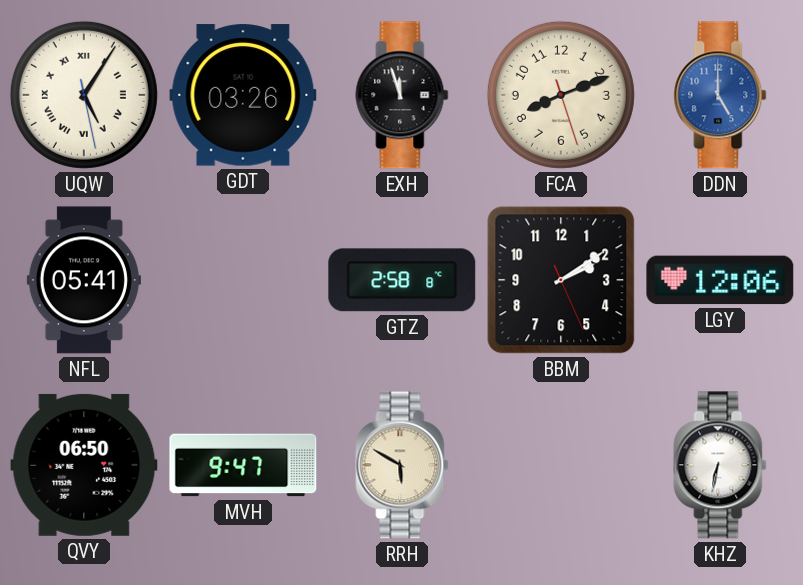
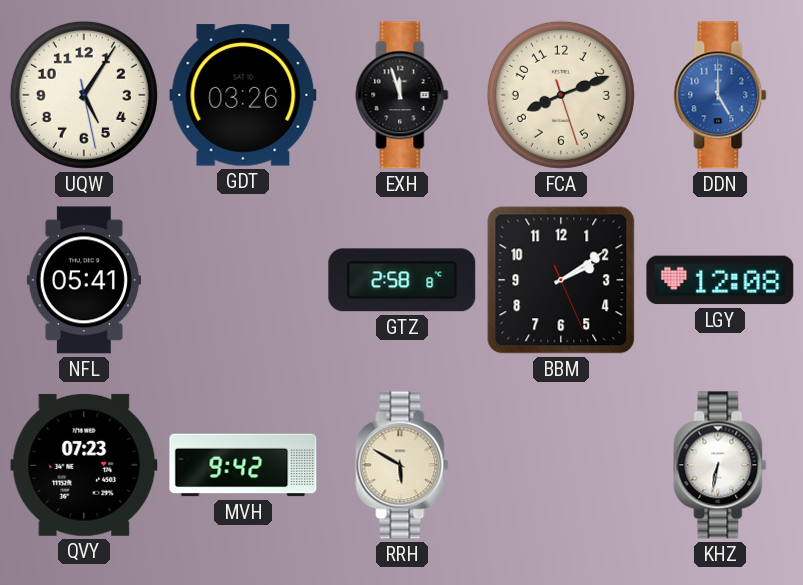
UQW numerals: Roman -> Arabic
LGY: 12:06 -> 12:08
QVY: 06:50 -> 07:23
MVH: 9:47 -> 9:42
